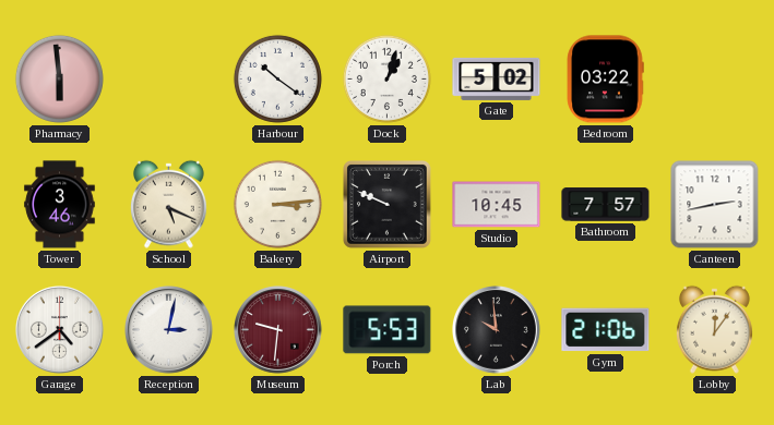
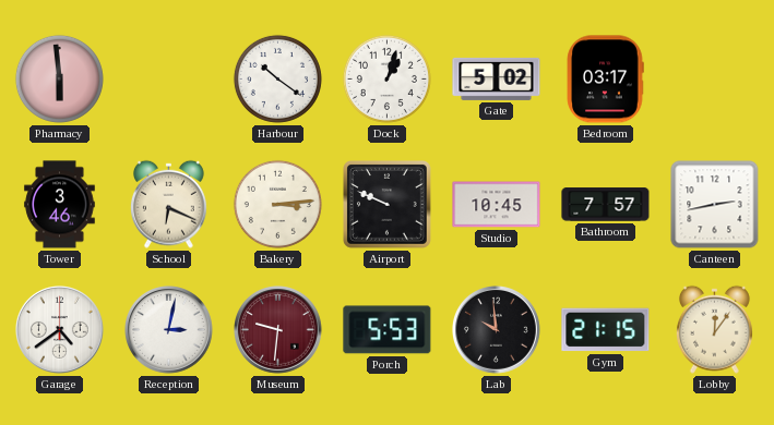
Bedroom: 03:22 -> 03:17
School: 5:19 -> 6:19
Gym: 21:06 -> 21:15
